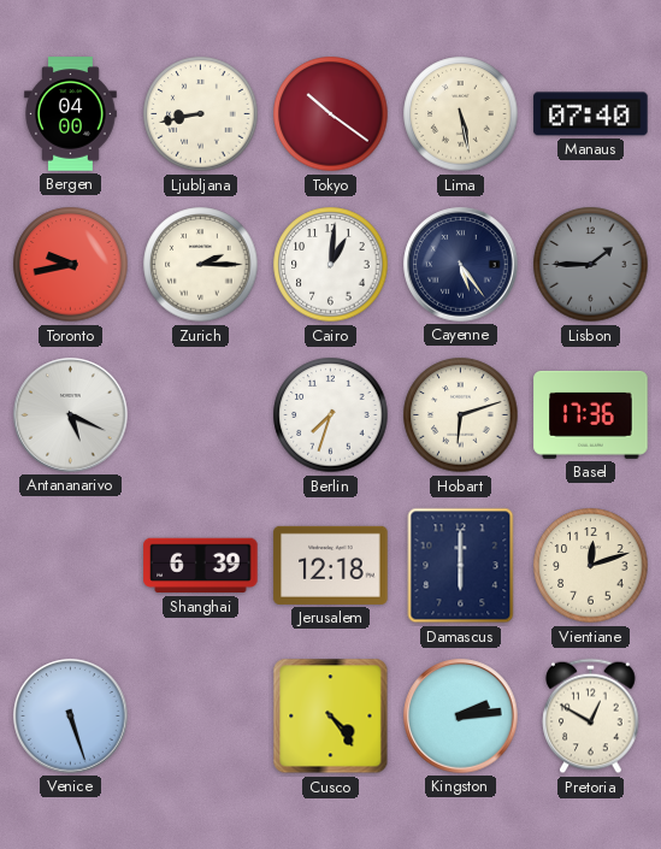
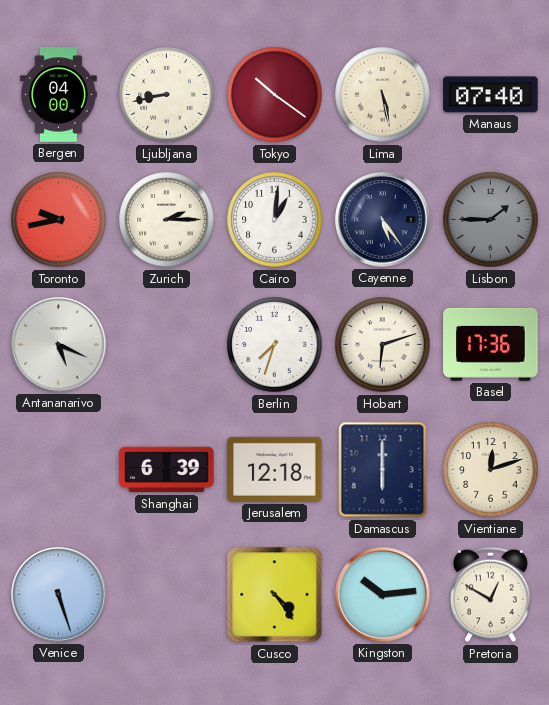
Kingston: 2:14 -> 10:14
